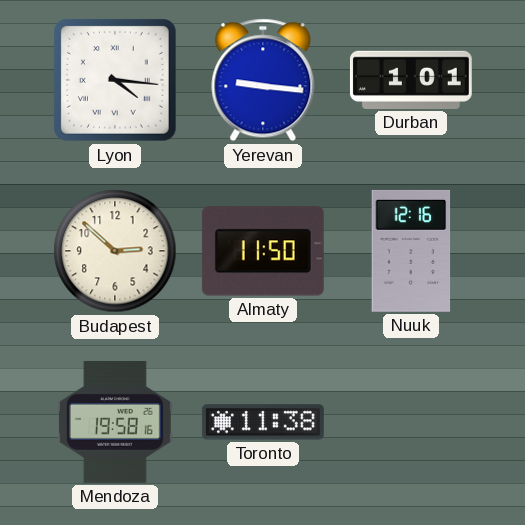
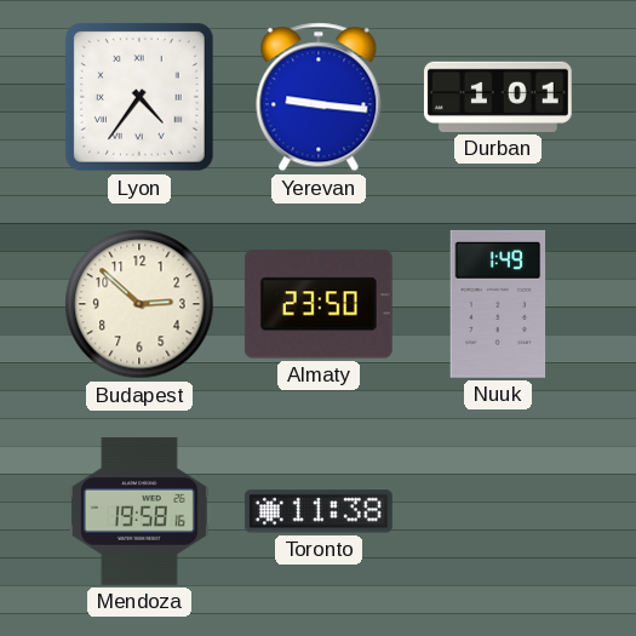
Lyon: 4:16 -> 4:36
Almaty: 11:50 -> 23:50
Nuuk: 12:16 -> 1:49
